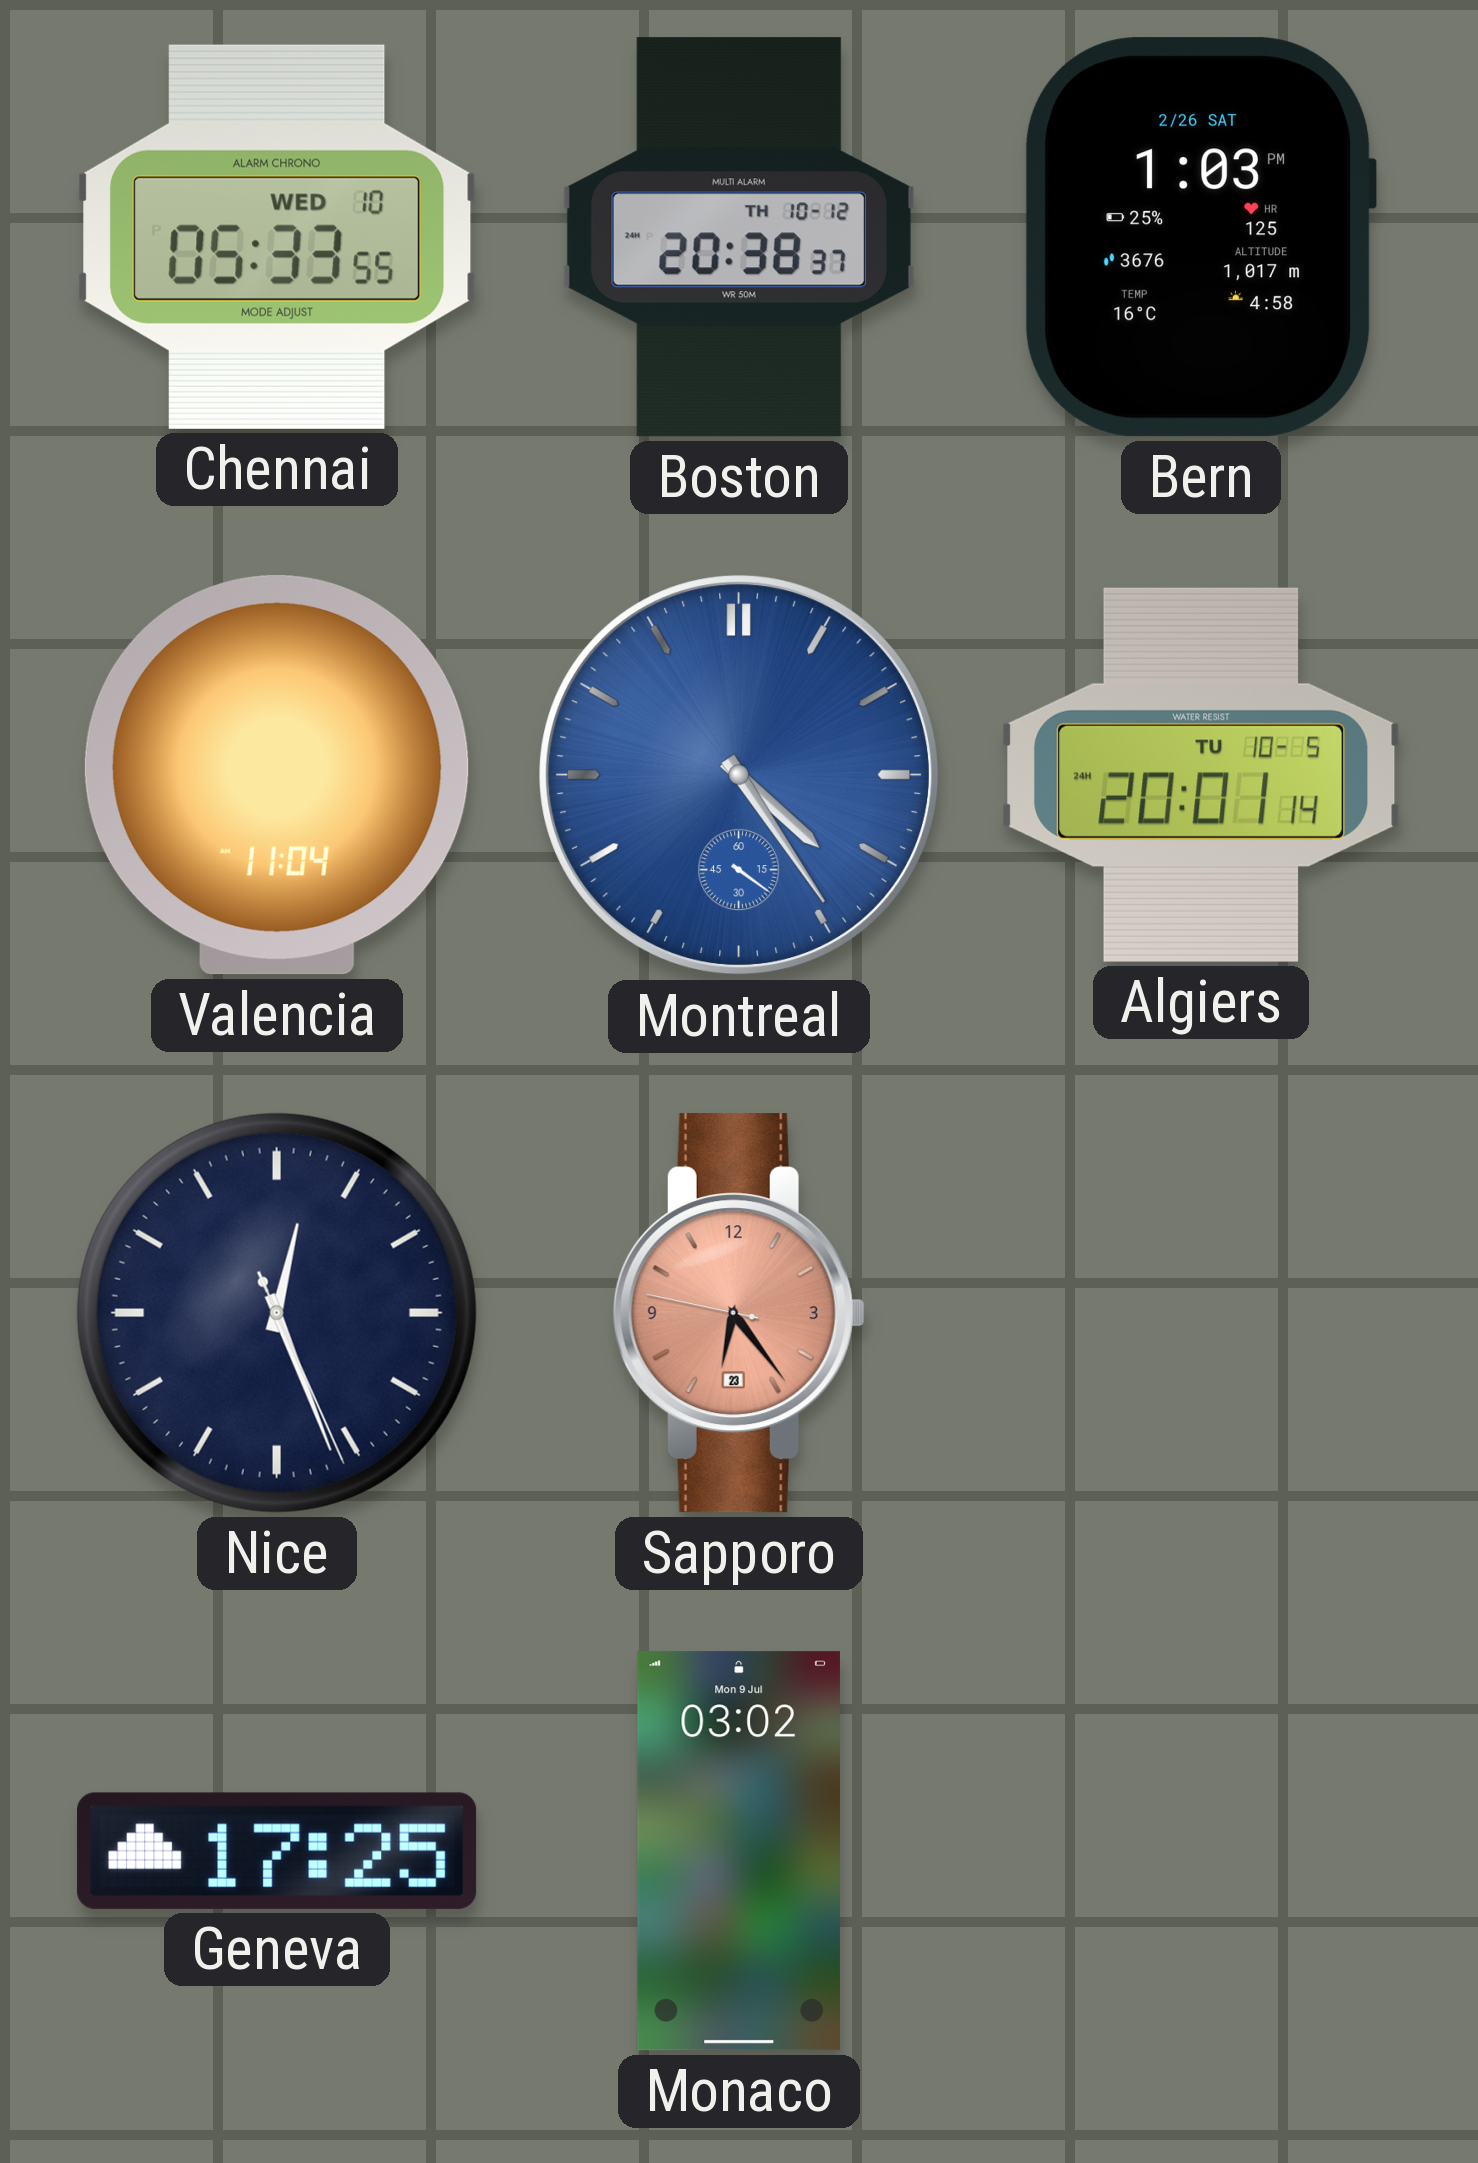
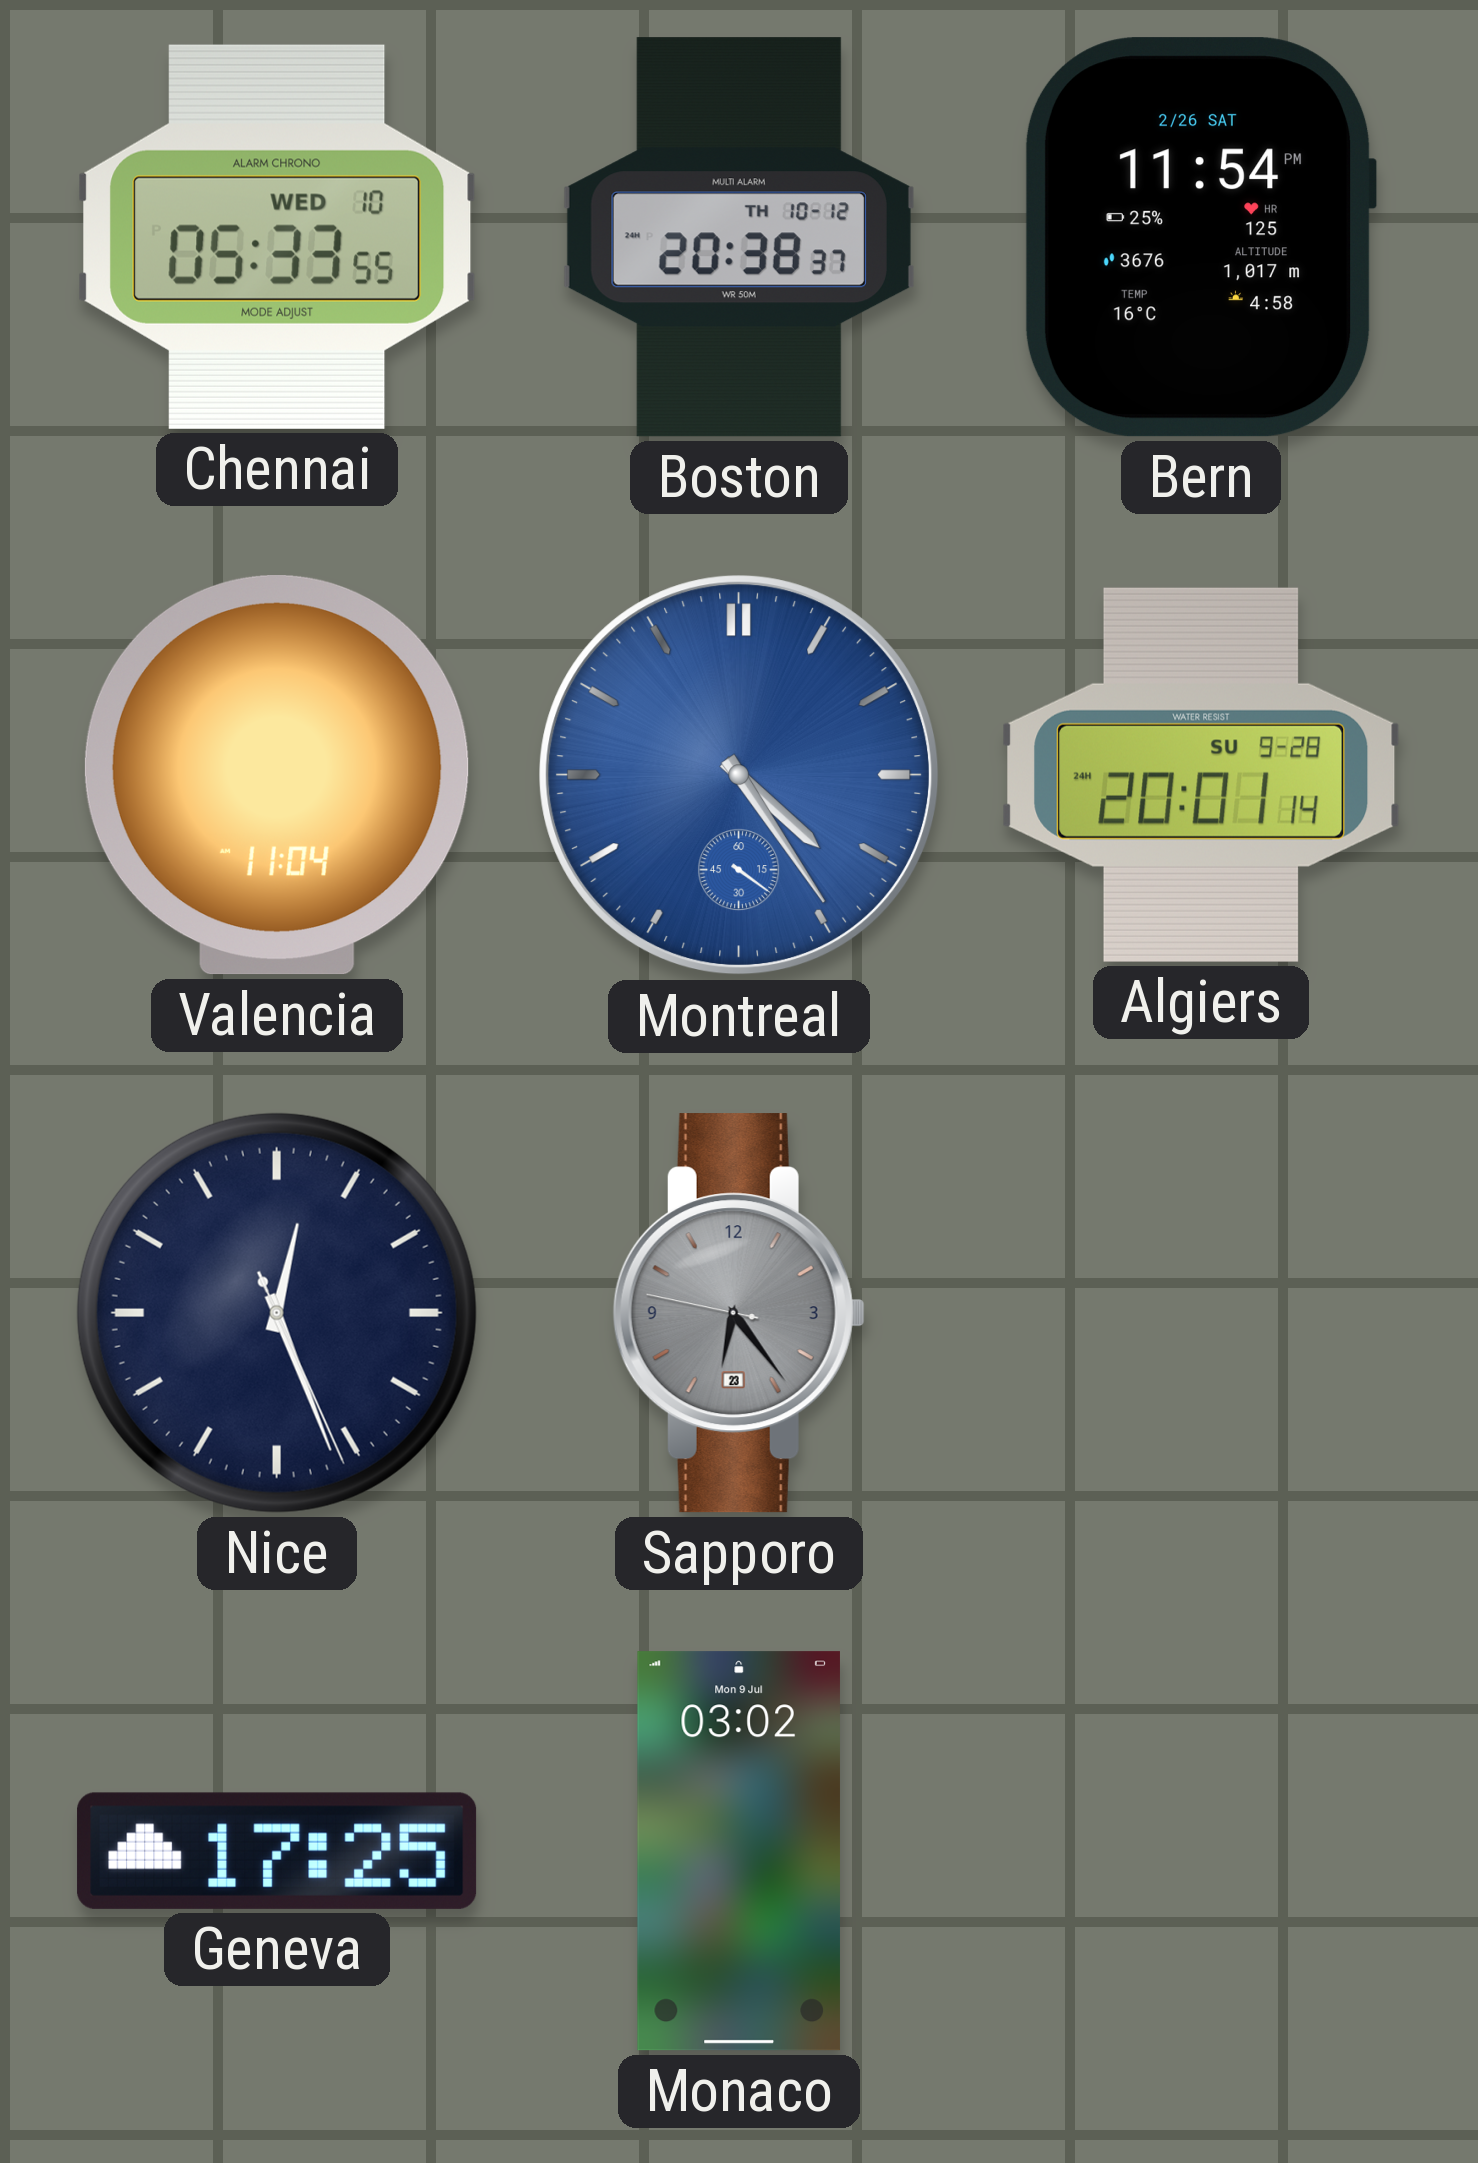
Bern: 1:03 -> 11:54
Algiers date: TU 10-5 -> SU 9-28
Sapporo dial: salmon -> grey
